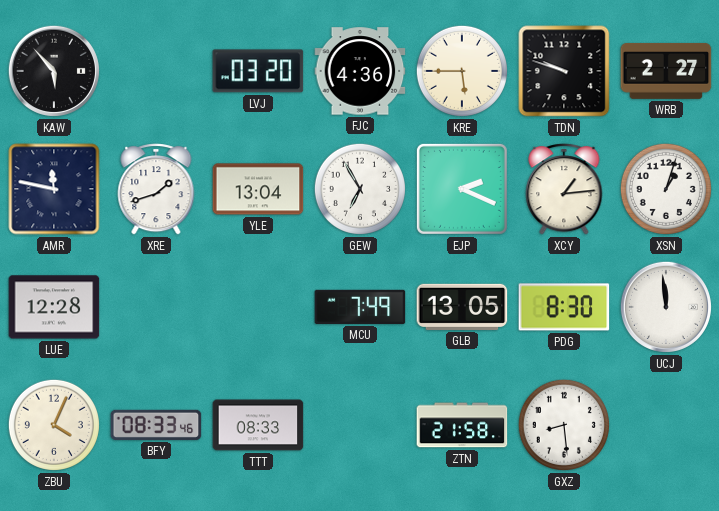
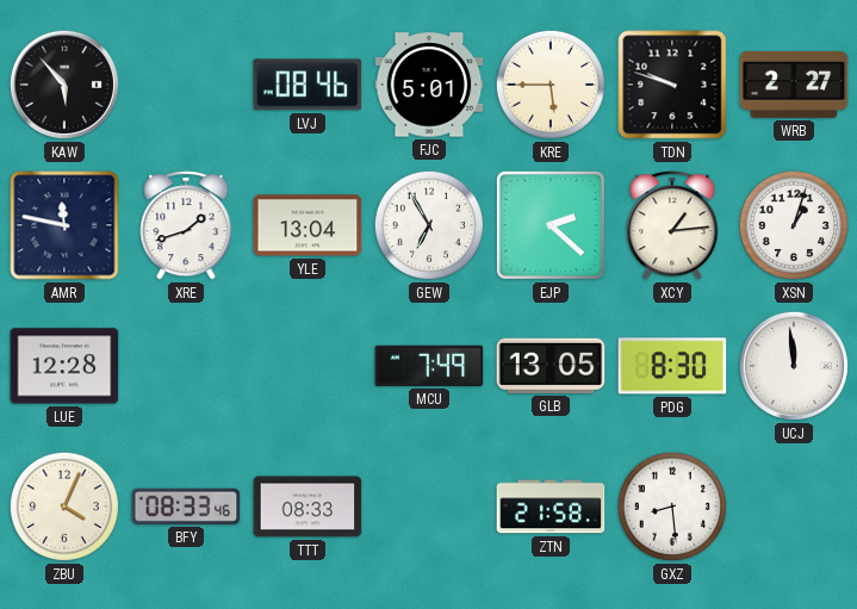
LVJ: 03:20 -> 08:46
FJC: 4:36 -> 5:01
EJP: 2:19 -> 2:22
